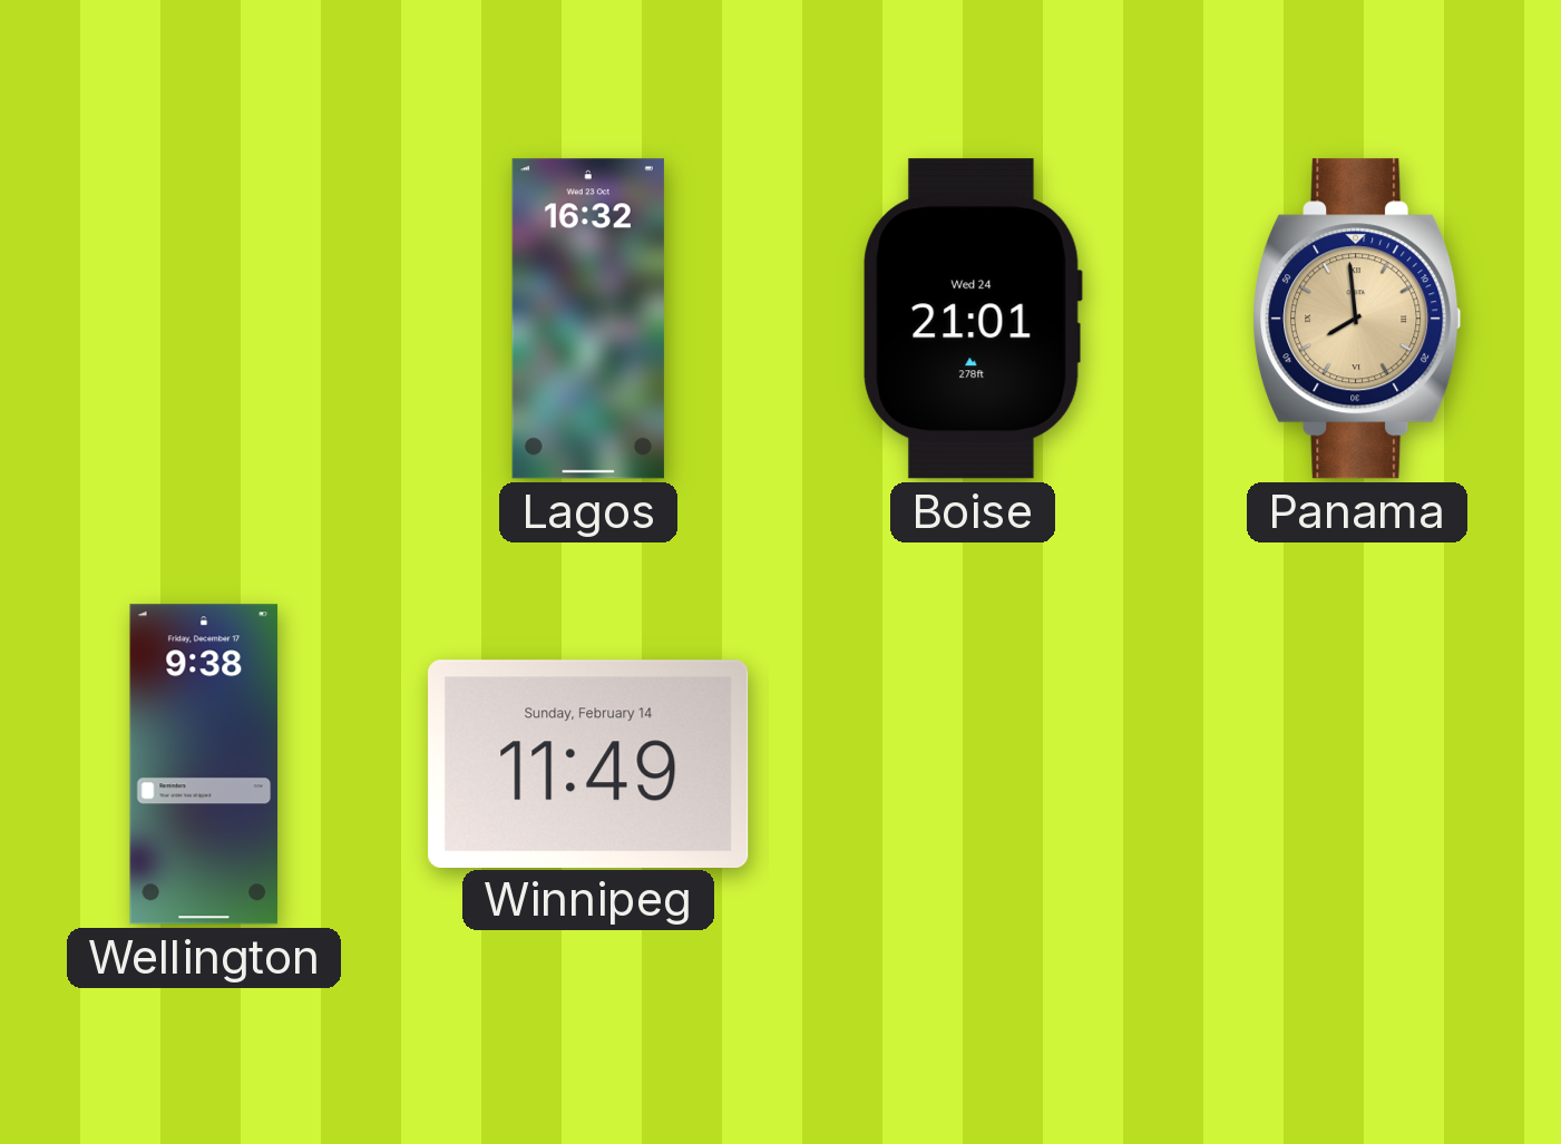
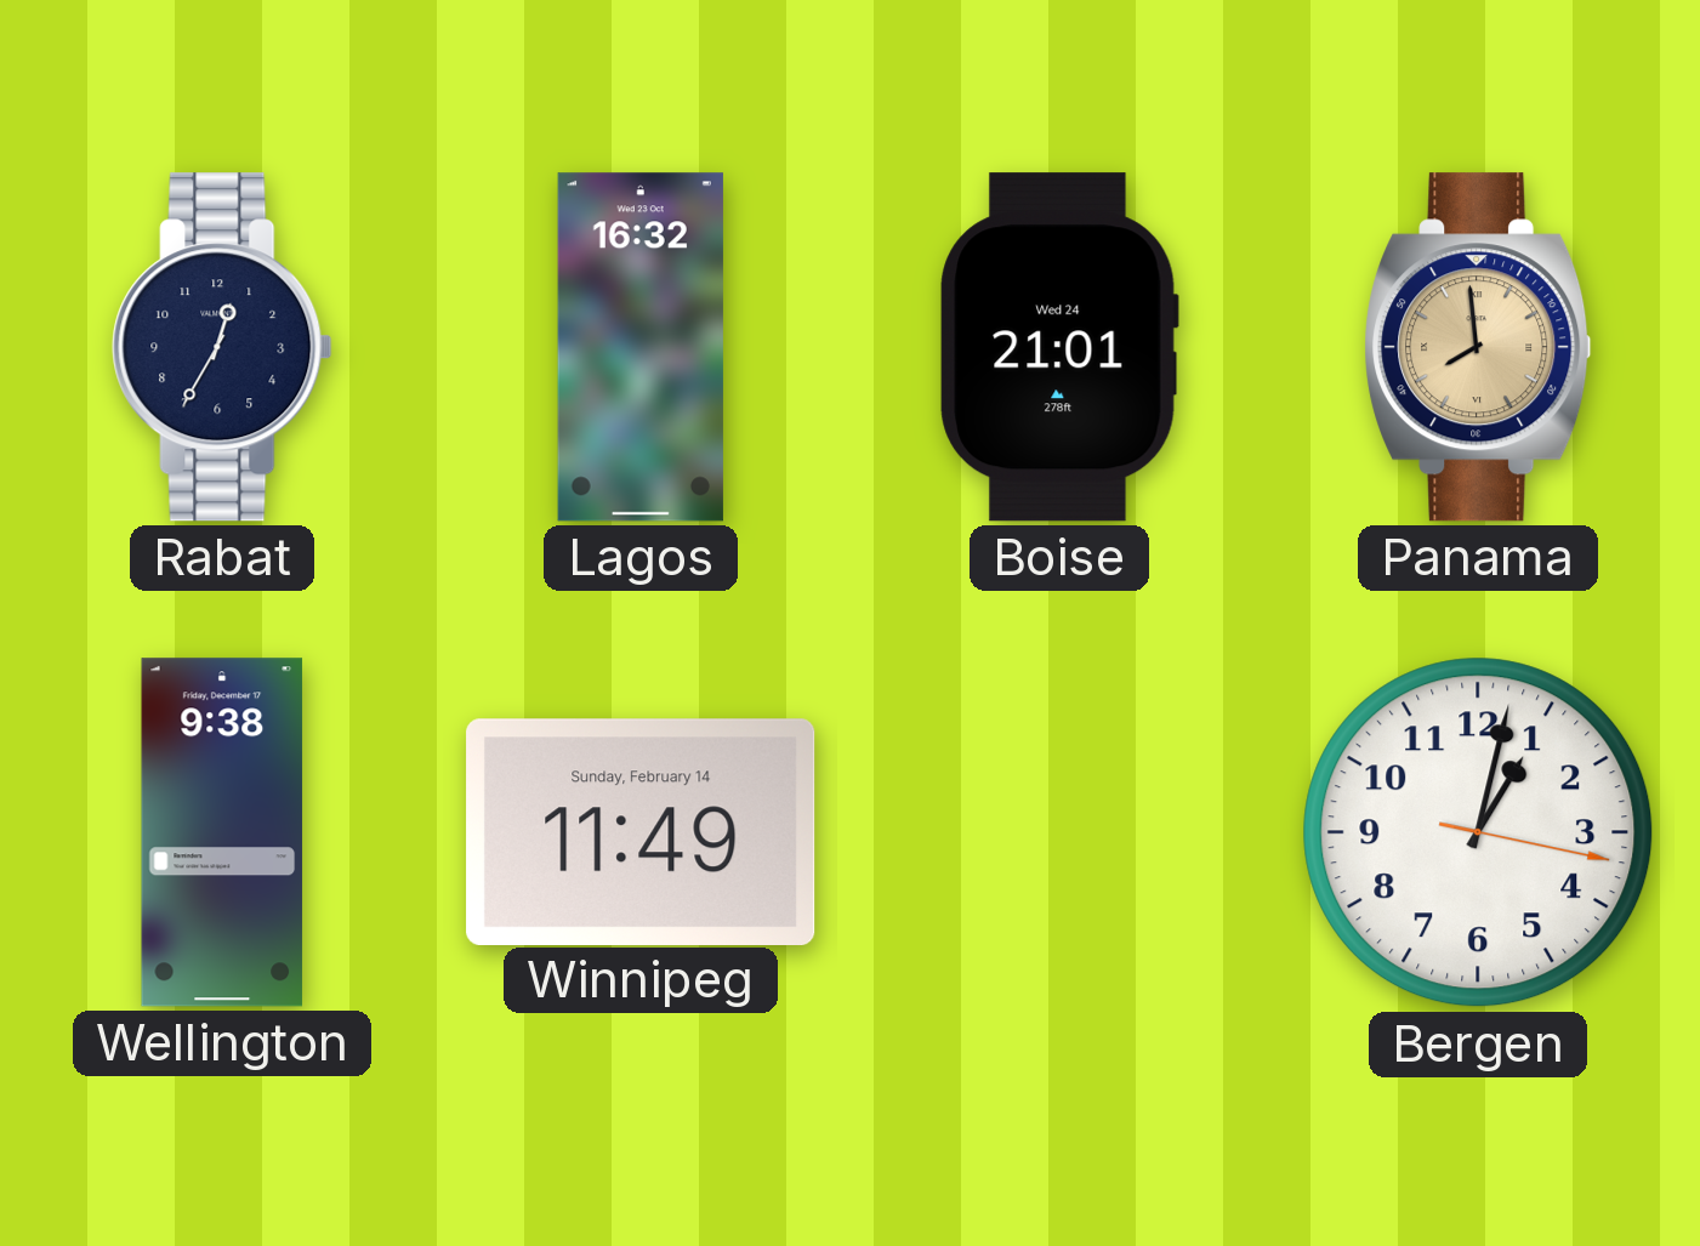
Rabat: none -> 12:35
Bergen: none -> 1:02
